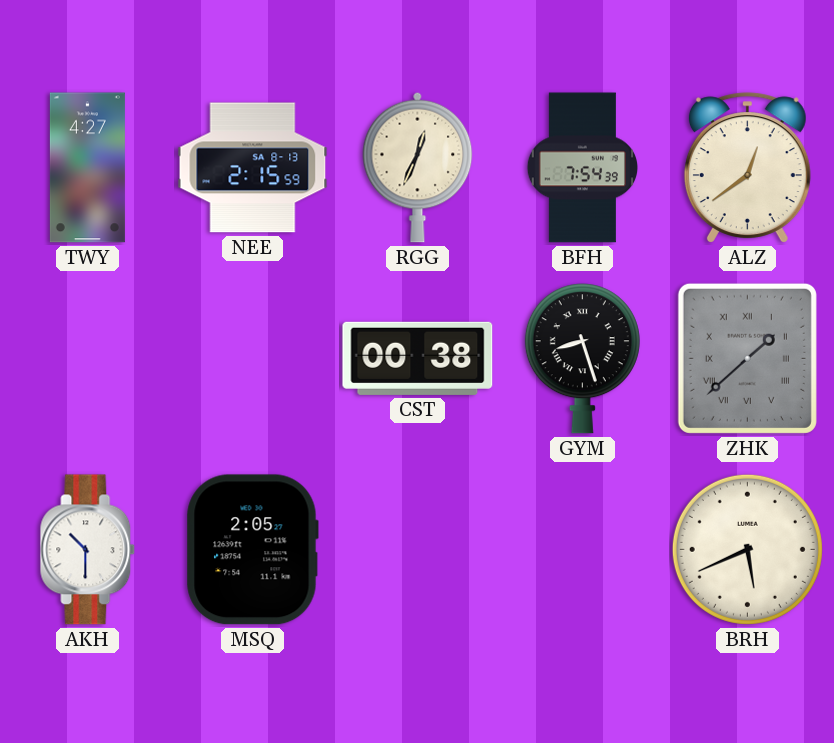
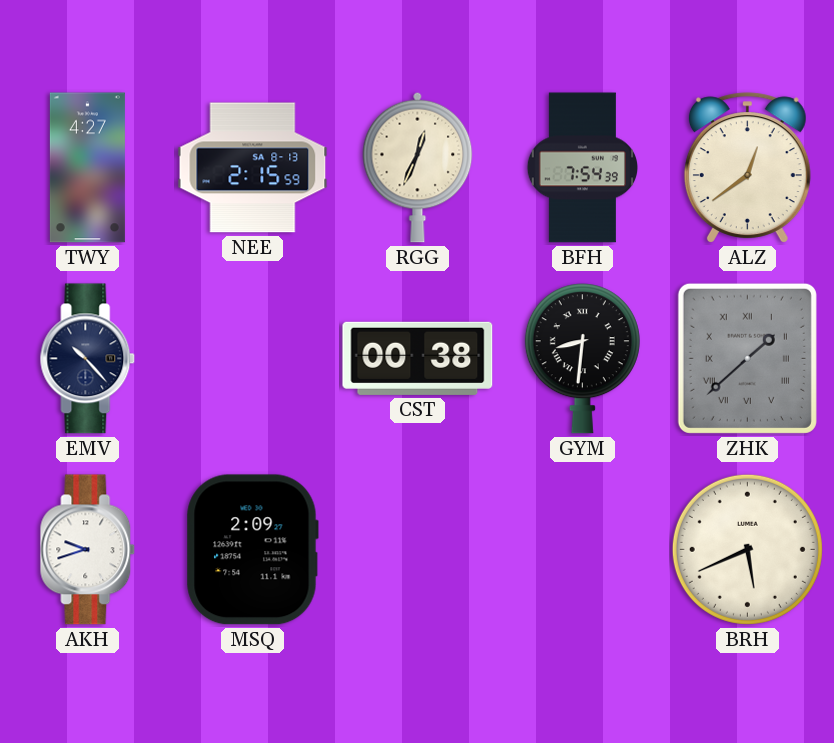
EMV: none -> 10:23
GYM: 8:27 -> 8:31
AKH: 10:30 -> 9:42
MSQ: 2:05 -> 2:09
